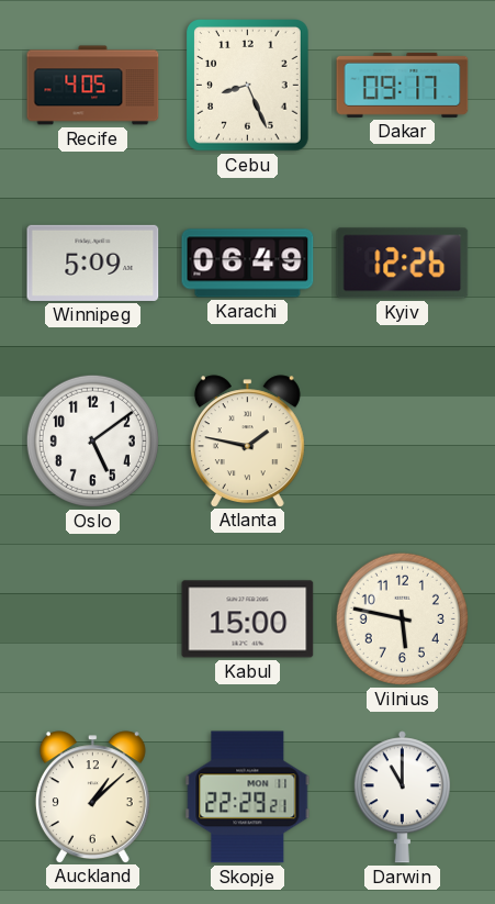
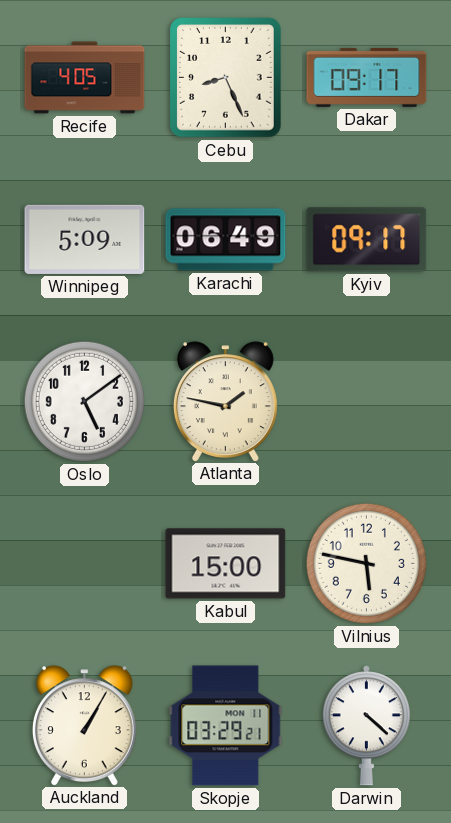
Kyiv: 12:26 -> 09:17
Auckland: 1:08 -> 1:05
Skopje: 22:29 -> 03:29
Darwin: 11:00 -> 4:22
